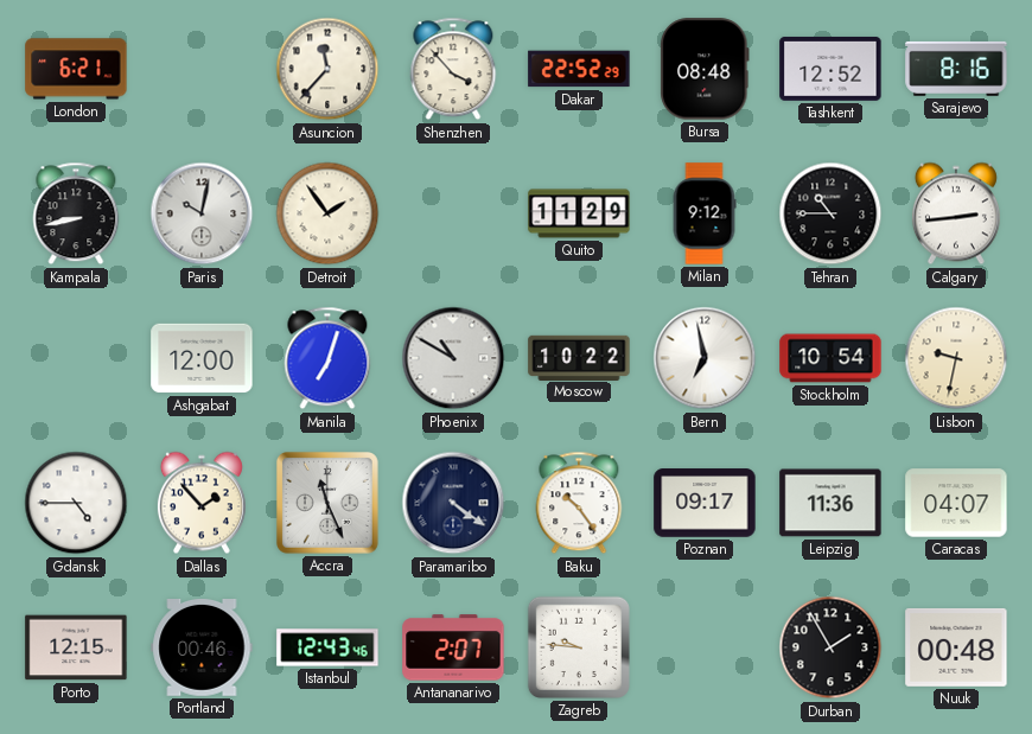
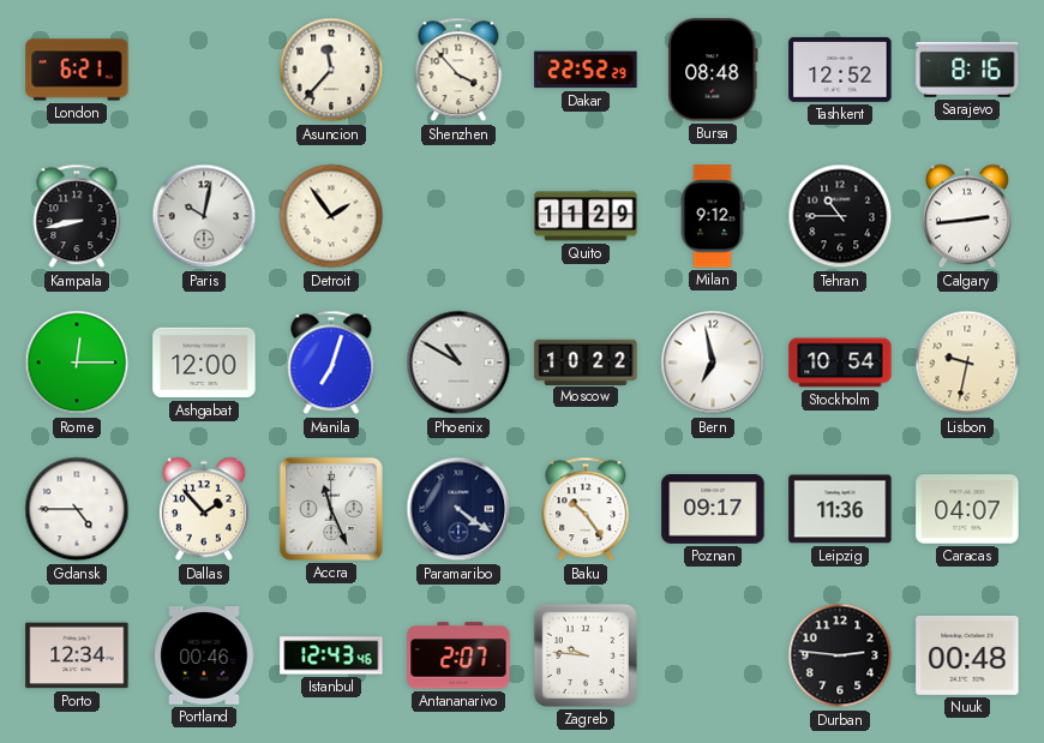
Rome: none -> 12:15
Porto: 12:15 -> 12:34
Durban: 1:55 -> 2:46
